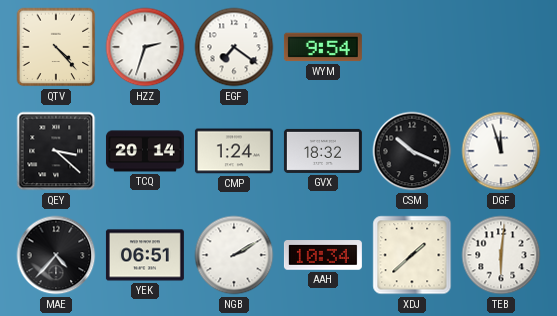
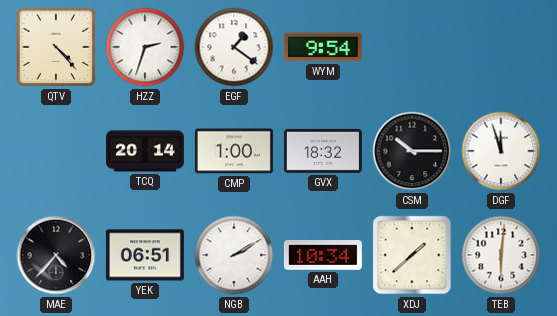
EGF: 7:21 -> 1:21
QEY: 3:22 -> none
CMP: 1:24 -> 1:00
CSM: 10:19 -> 10:15
